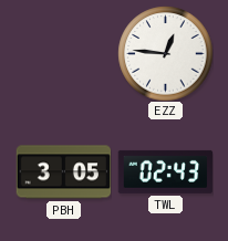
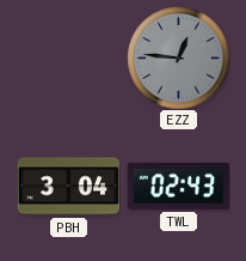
EZZ dial: white -> grey
PBH: 3:05 -> 3:04
